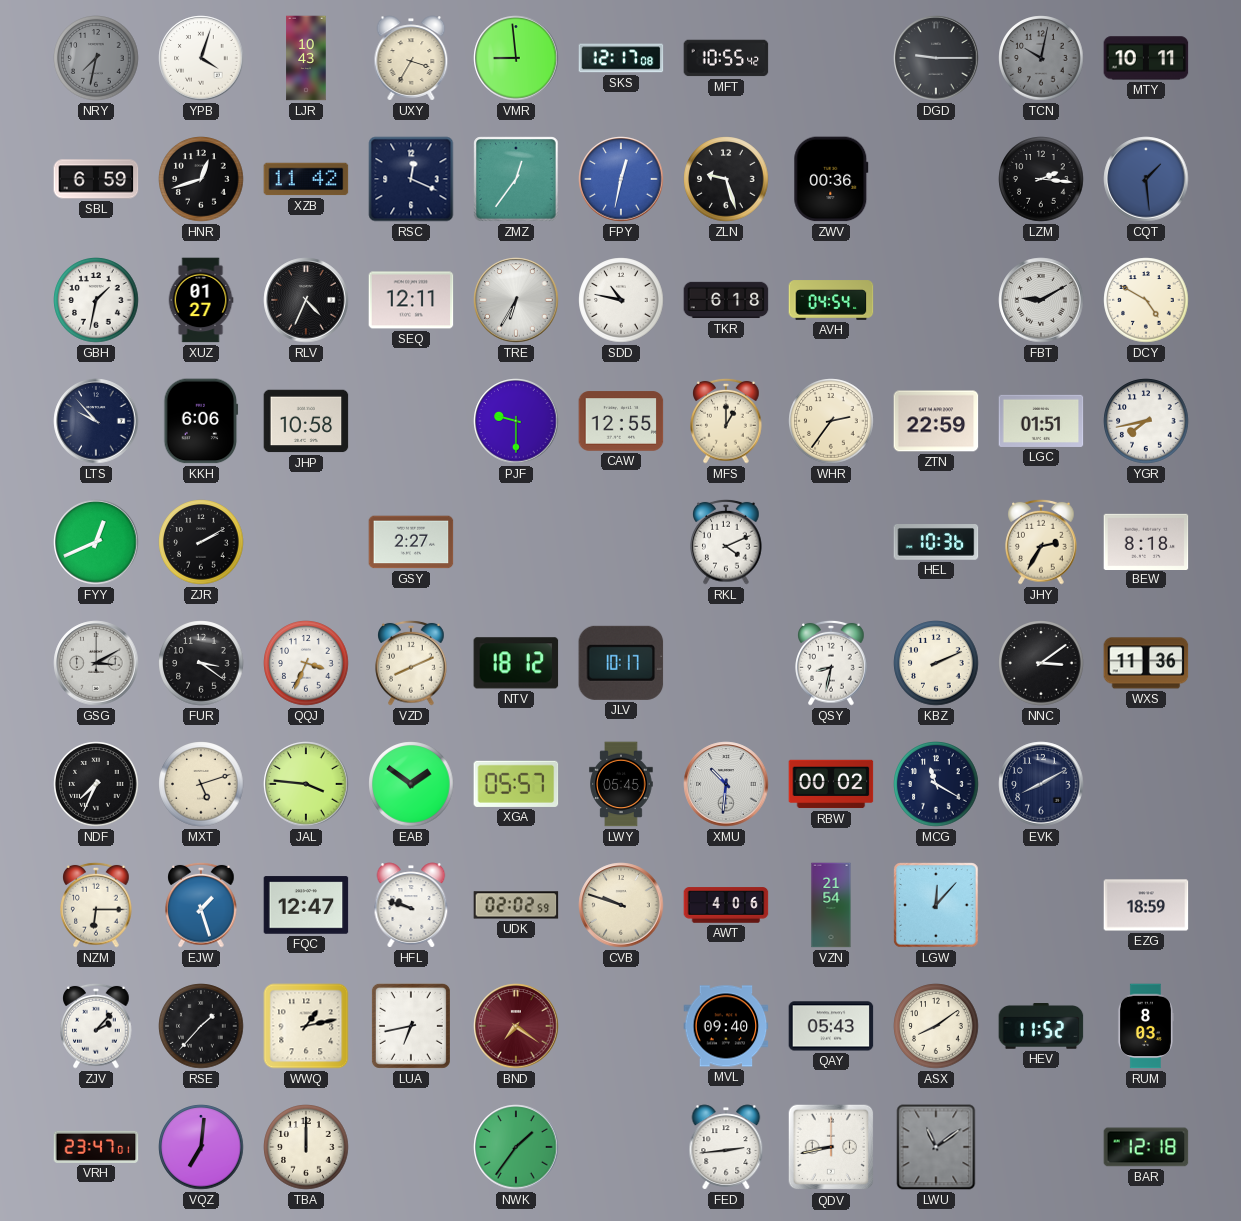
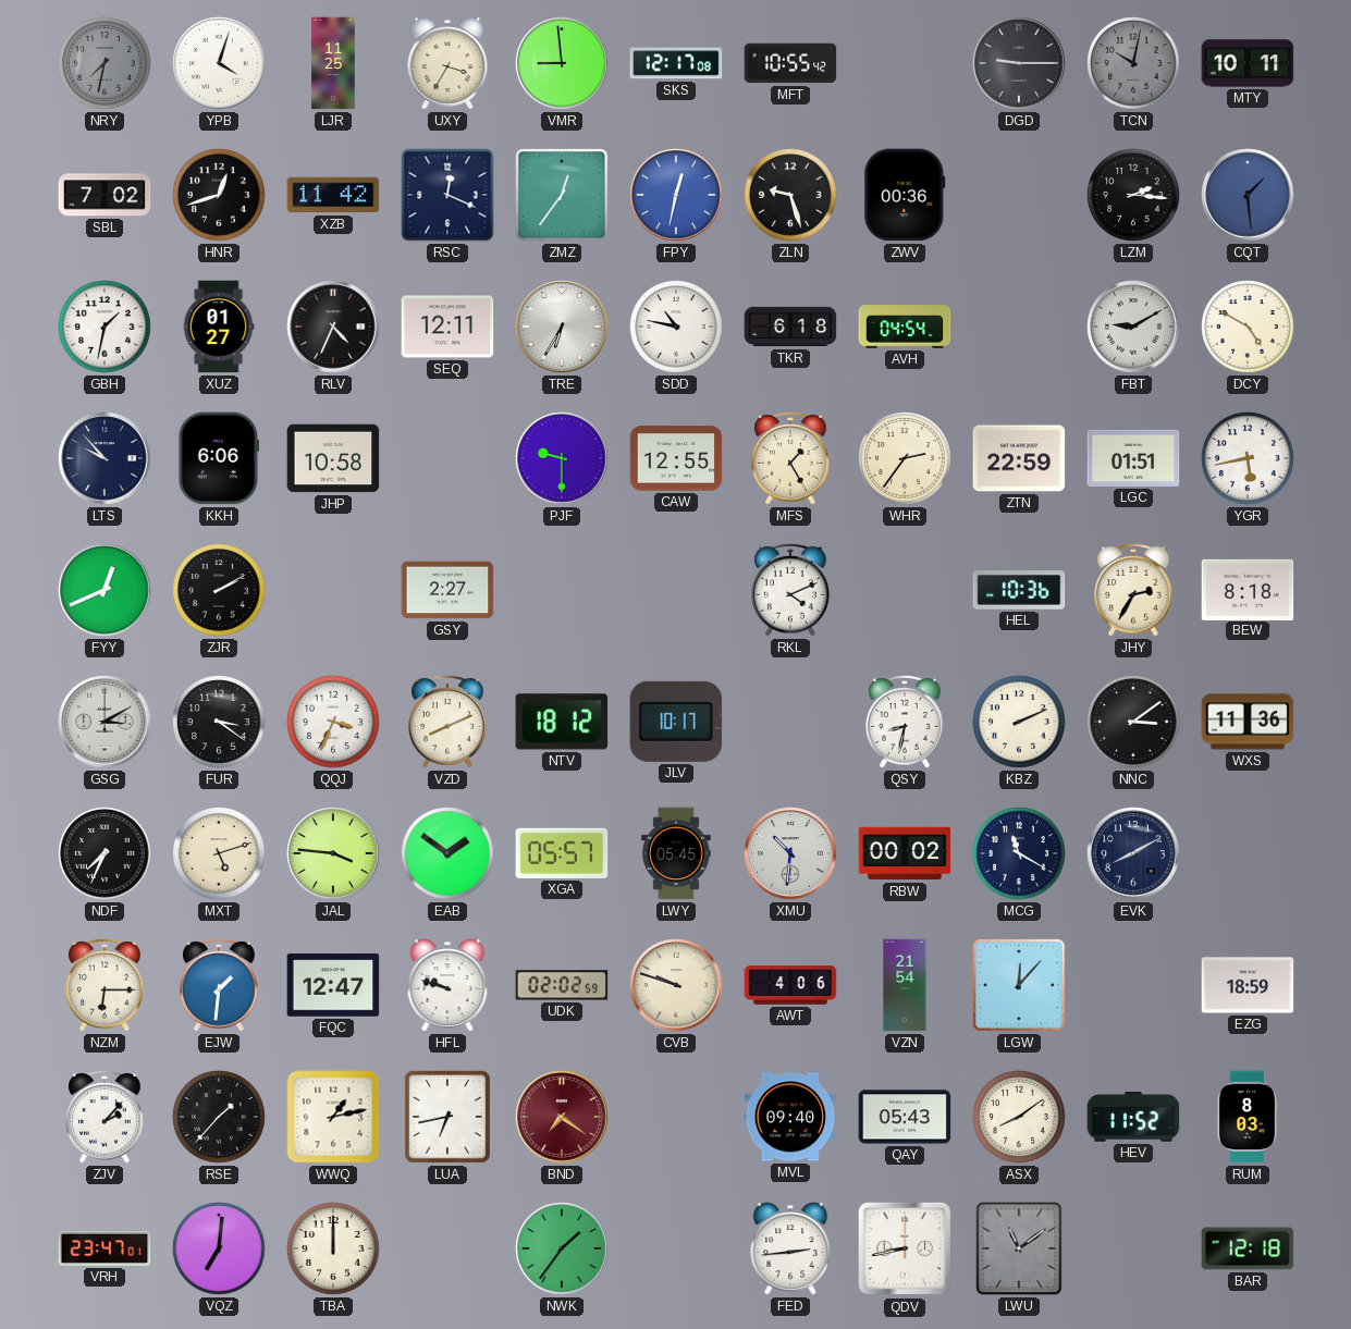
LJR: 10:43 -> 11:25
SBL: 6:59 -> 7:02
MFS: 1:00 -> 1:25
YGR: 7:43 -> 5:43
EJW: 1:27 -> 1:31
